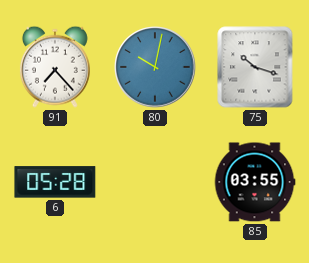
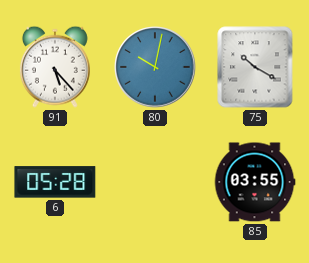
91: 7:23 -> 5:23
75: 10:18 -> 10:20
